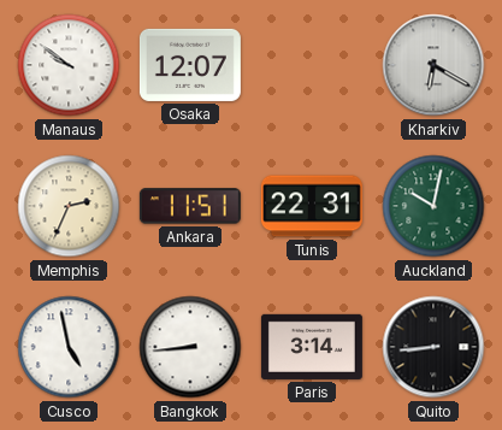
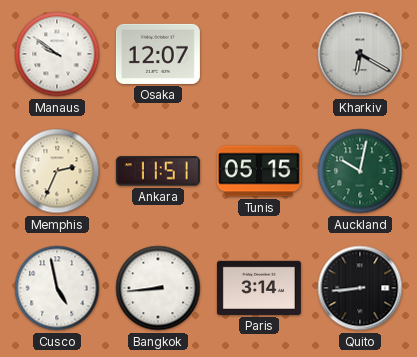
Tunis: 22:31 -> 05:15
